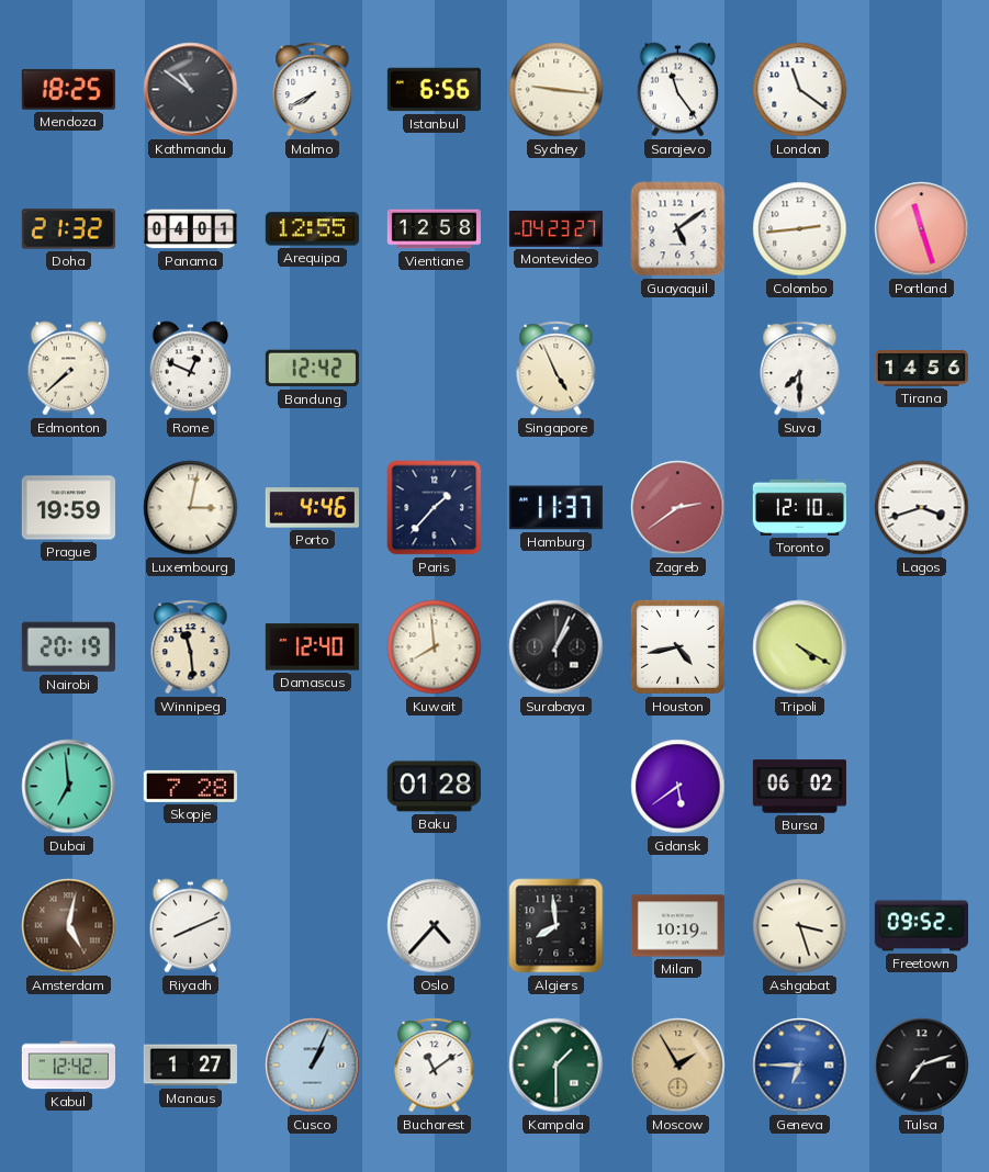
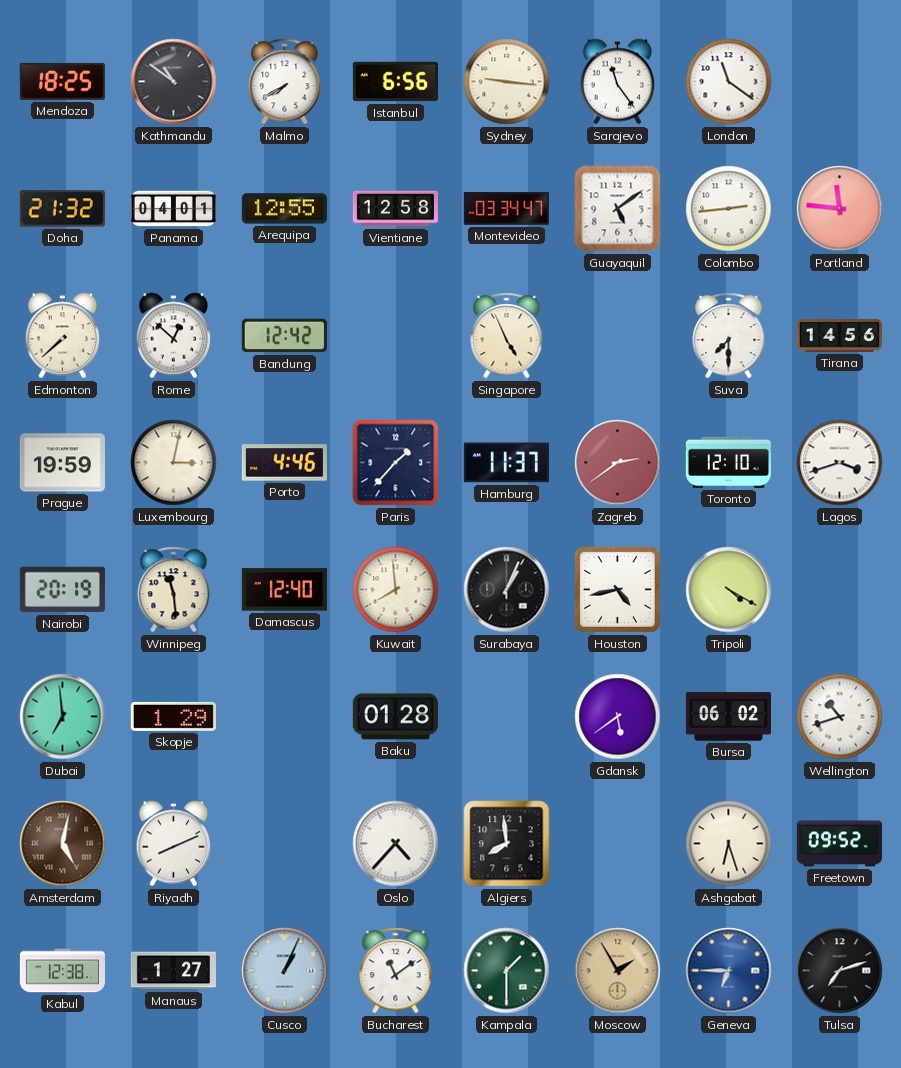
Montevideo: 04:23 -> 03:34
Portland: 11:27 -> 11:46
Rome: 12:49 -> 12:52
Skopje: 7:28 -> 1:29
Wellington: none -> 10:42
Milan: 10:19 -> none
Ashgabat: 3:27 -> 6:27
Kabul: 12:42 -> 12:38
